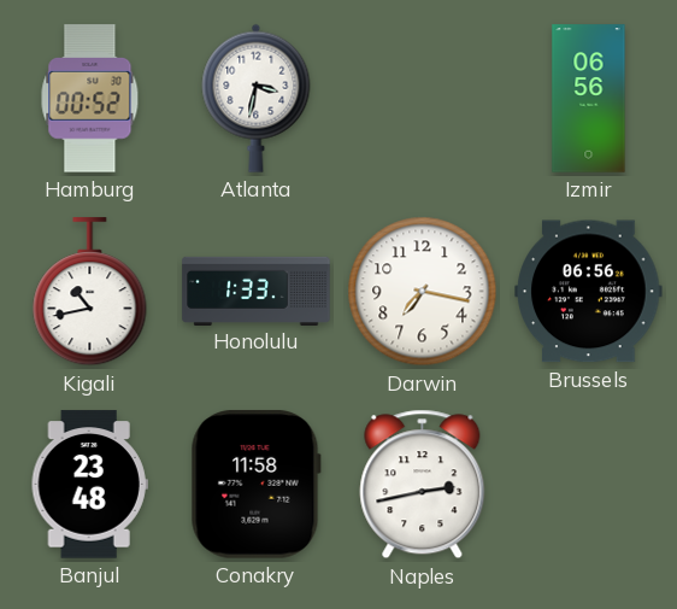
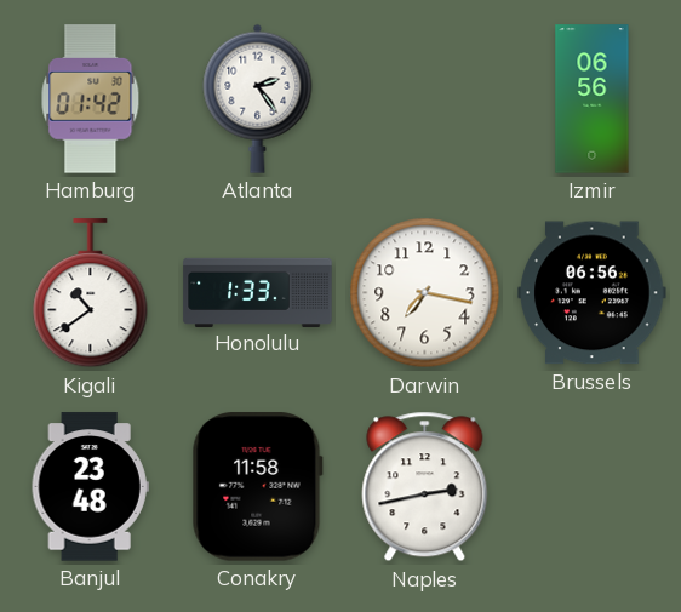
Hamburg: 00:52 -> 01:42
Atlanta: 3:32 -> 2:24
Kigali: 10:43 -> 10:39
